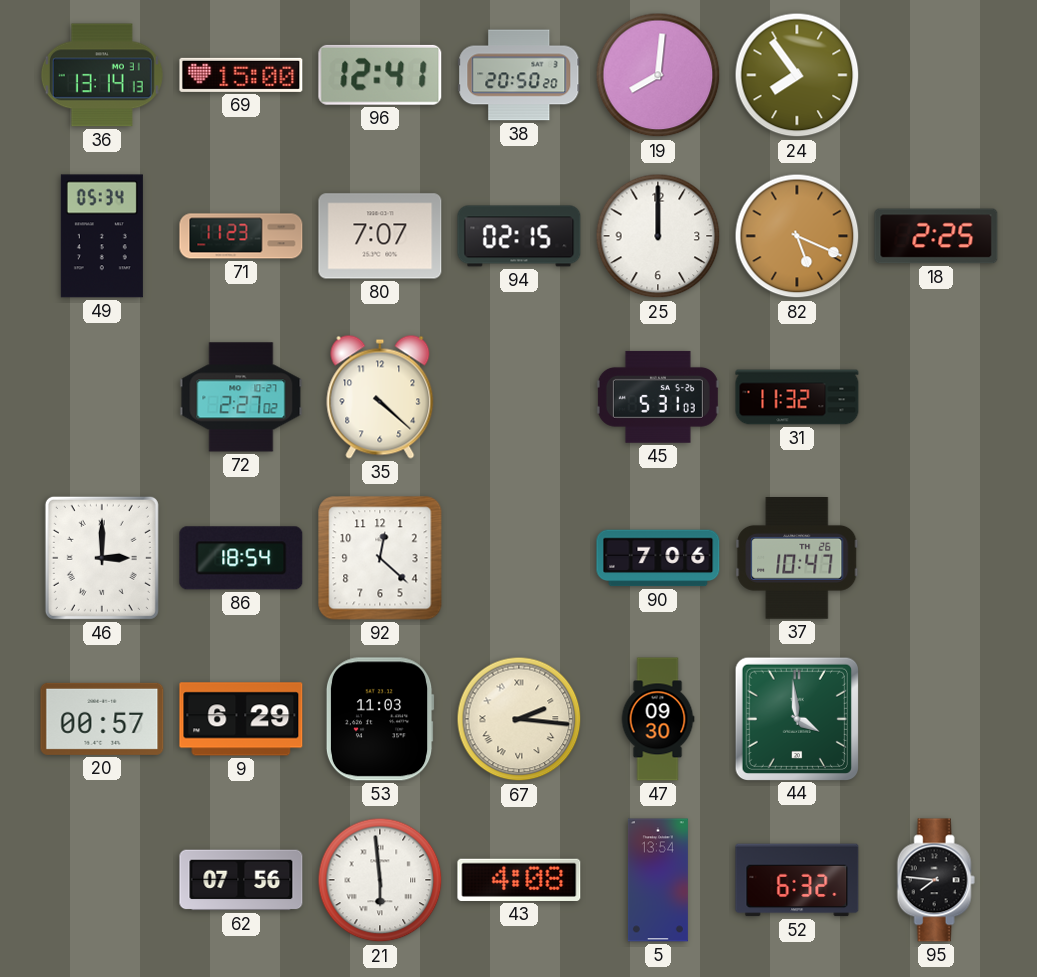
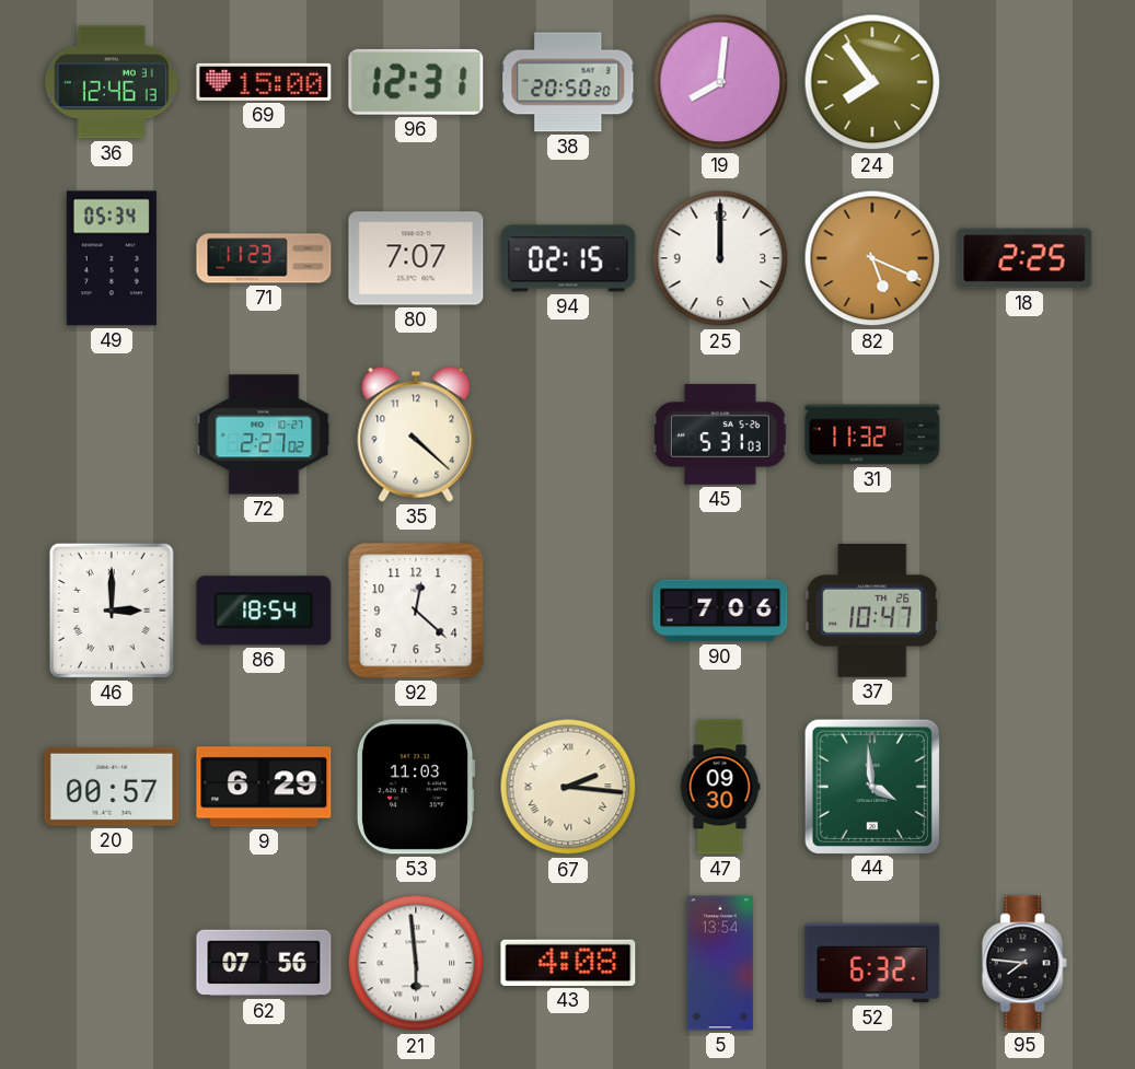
36: 13:14 -> 12:46
96: 12:41 -> 12:31
